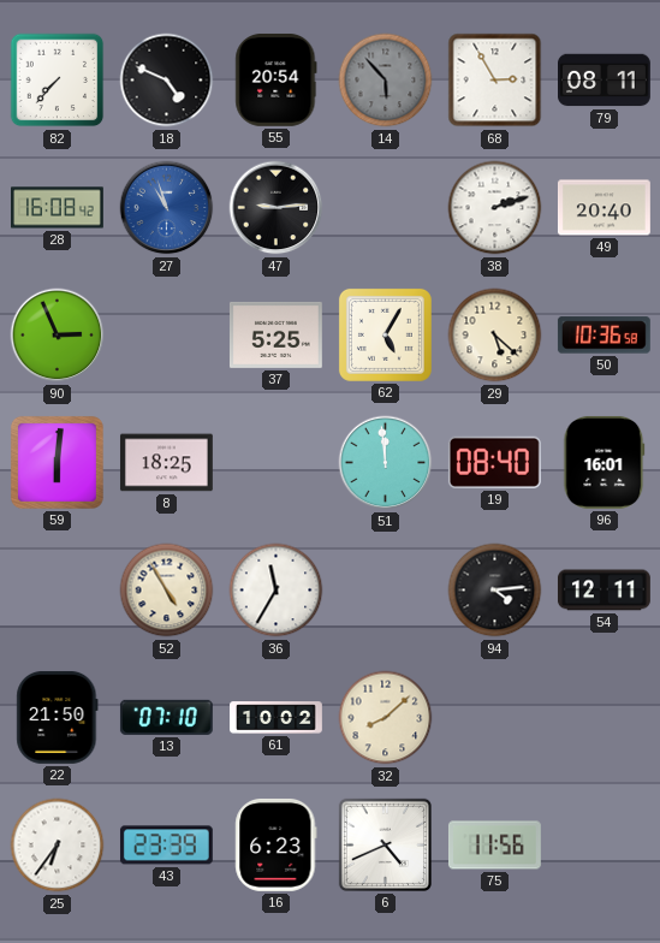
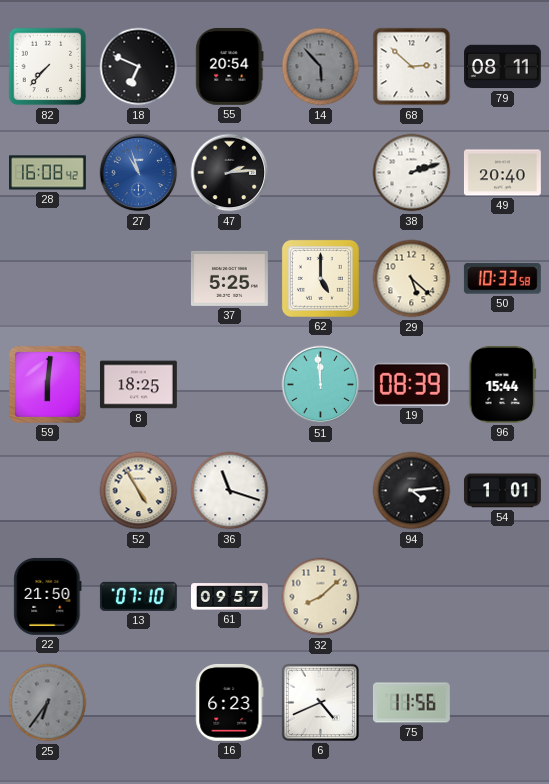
18: 4:49 -> 6:49
68: 2:55 -> 2:52
47: 9:14 -> 2:14
90: 2:56 -> none
62: 5:05 -> 5:00
50: 10:36 -> 10:33
19: 08:40 -> 08:39
96: 16:01 -> 15:44
36: 11:35 -> 11:18
54: 12:11 -> 1:01
61: 10:02 -> 09:57
25 dial: white -> grey
43: 23:39 -> none
